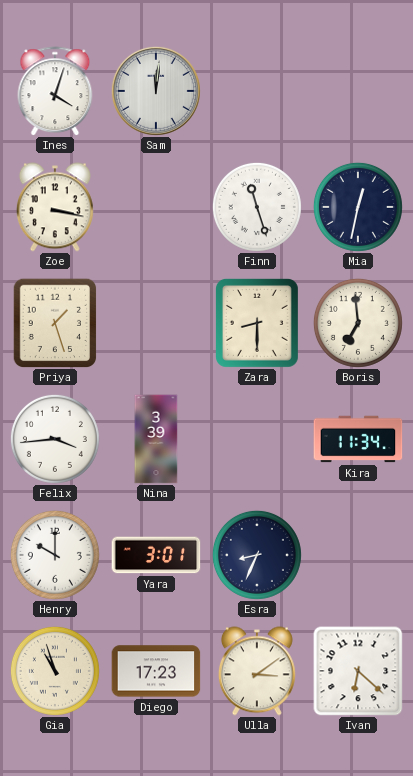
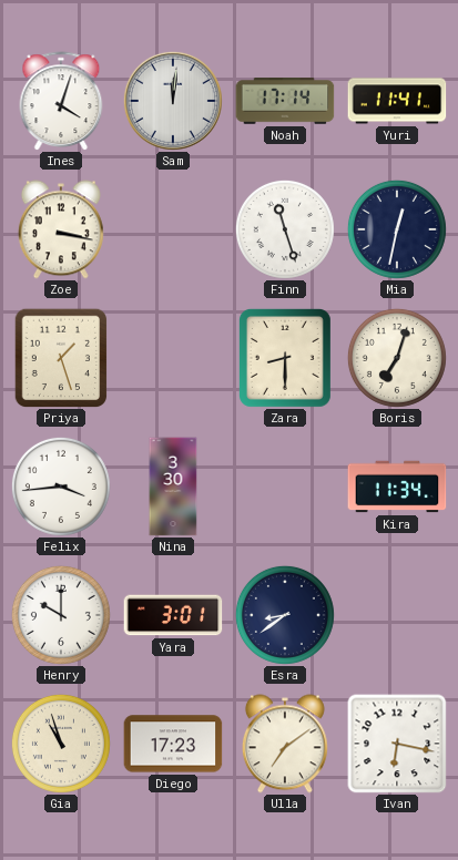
Noah: none -> 17:14
Yuri: none -> 11:41
Boris: 6:59 -> 7:03
Nina: 3:39 -> 3:30
Esra: 8:34 -> 8:39
Ulla: 3:09 -> 7:09
Ivan: 6:22 -> 6:17
